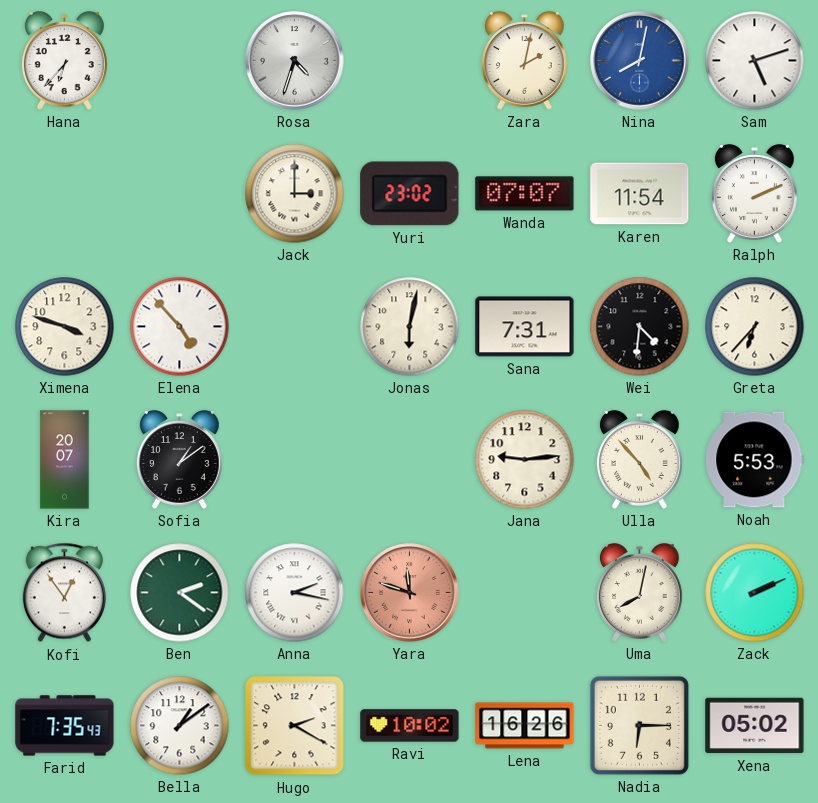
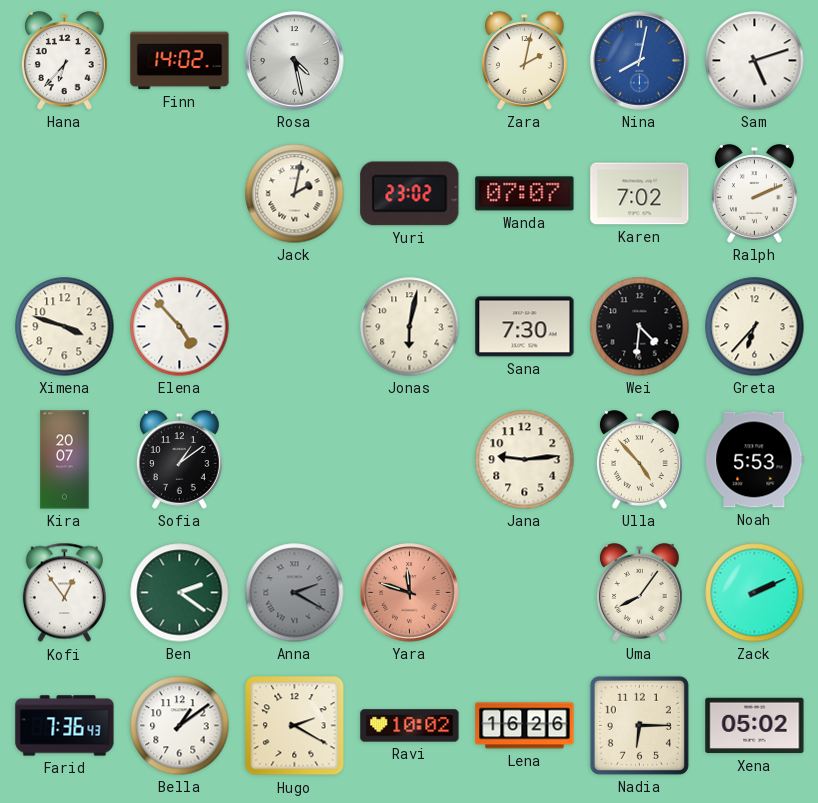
Finn: none -> 14:02
Rosa: 4:33 -> 4:28
Jack: 3:00 -> 2:02
Karen: 11:54 -> 7:02
Sana: 7:31 -> 7:30
Anna: 2:17 -> 2:20
Anna dial: white -> grey
Uma: 8:02 -> 8:06
Farid: 7:35 -> 7:36
